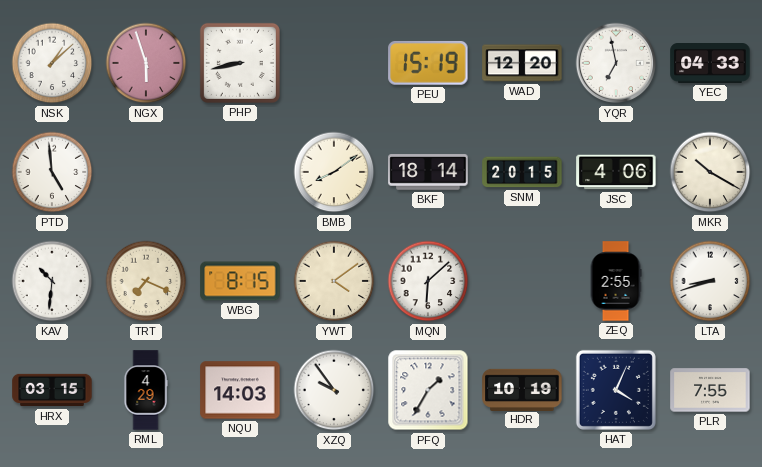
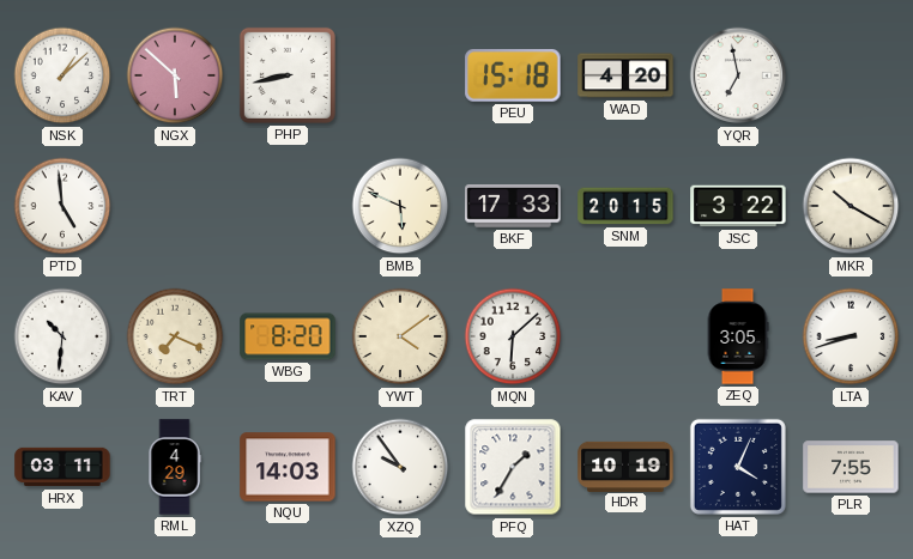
NGX: 5:57 -> 5:52
PEU: 15:19 -> 15:18
WAD: 12:20 -> 4:20
YEC: 04:33 -> none
BMB: 8:09 -> 5:49
BKF: 18:14 -> 17:33
JSC: 4:06 -> 3:22
WBG: 8:15 -> 8:20
ZEQ: 2:55 -> 3:05
HRX: 03:15 -> 03:11
